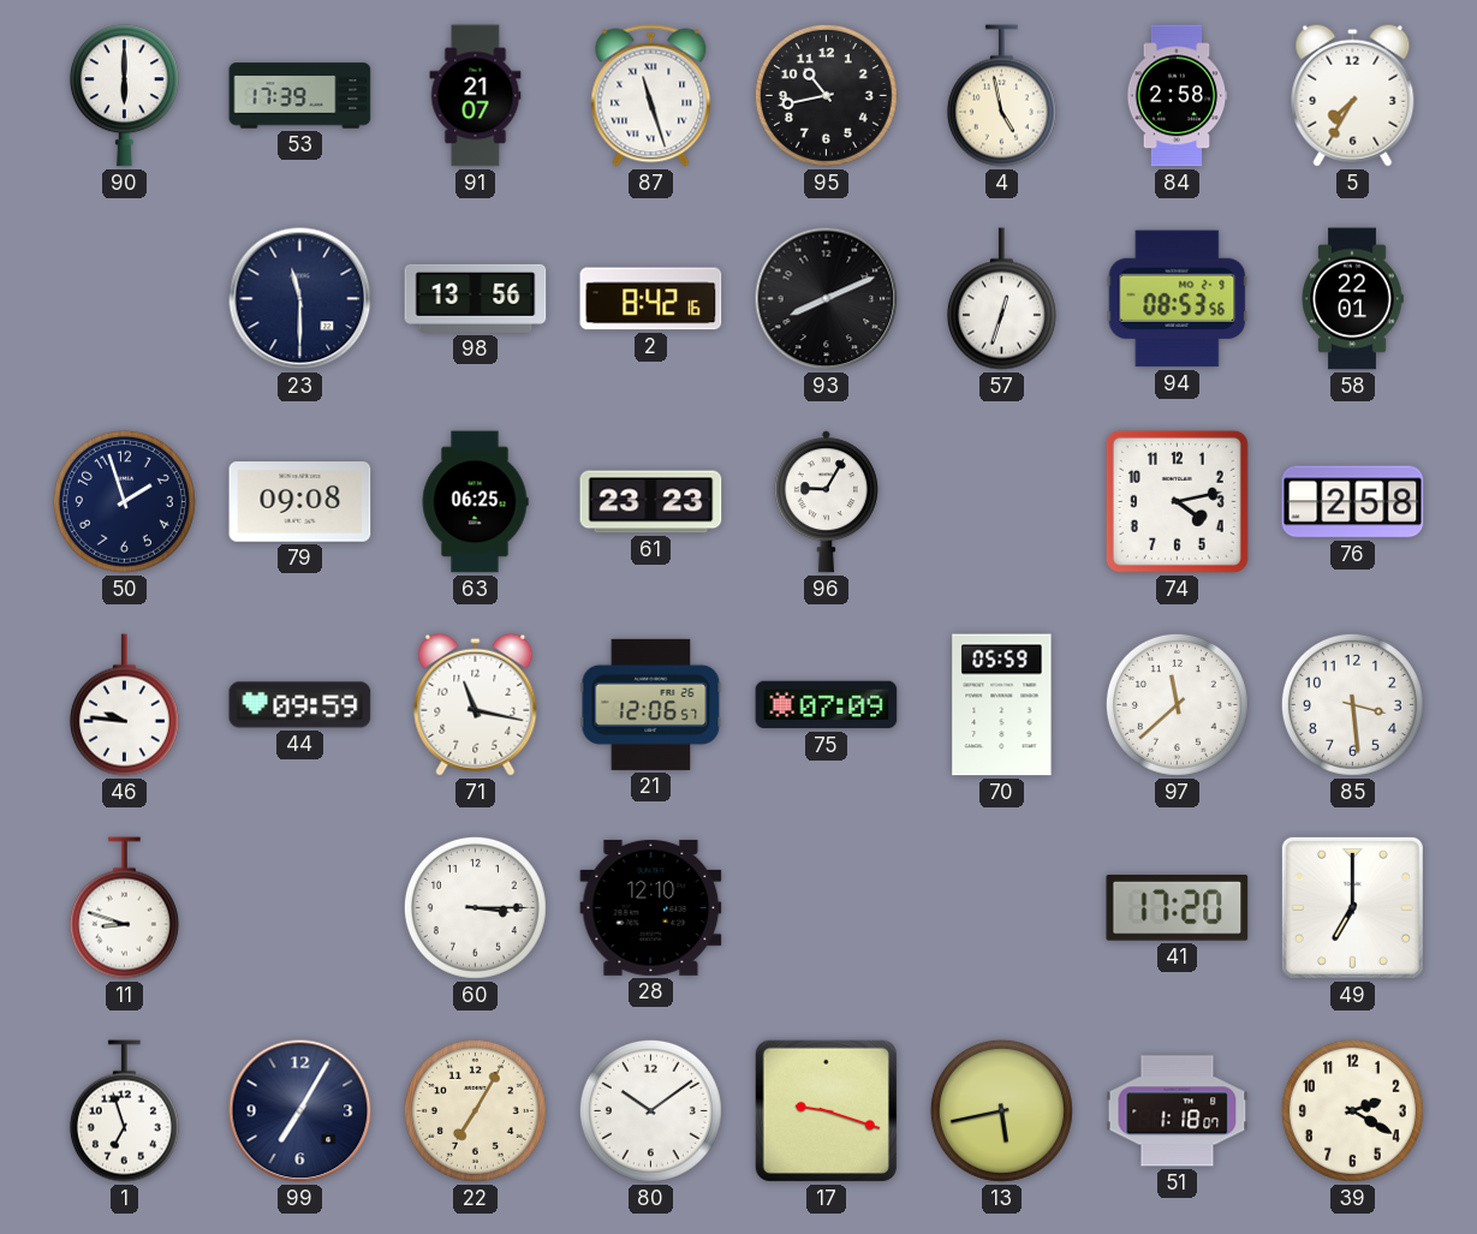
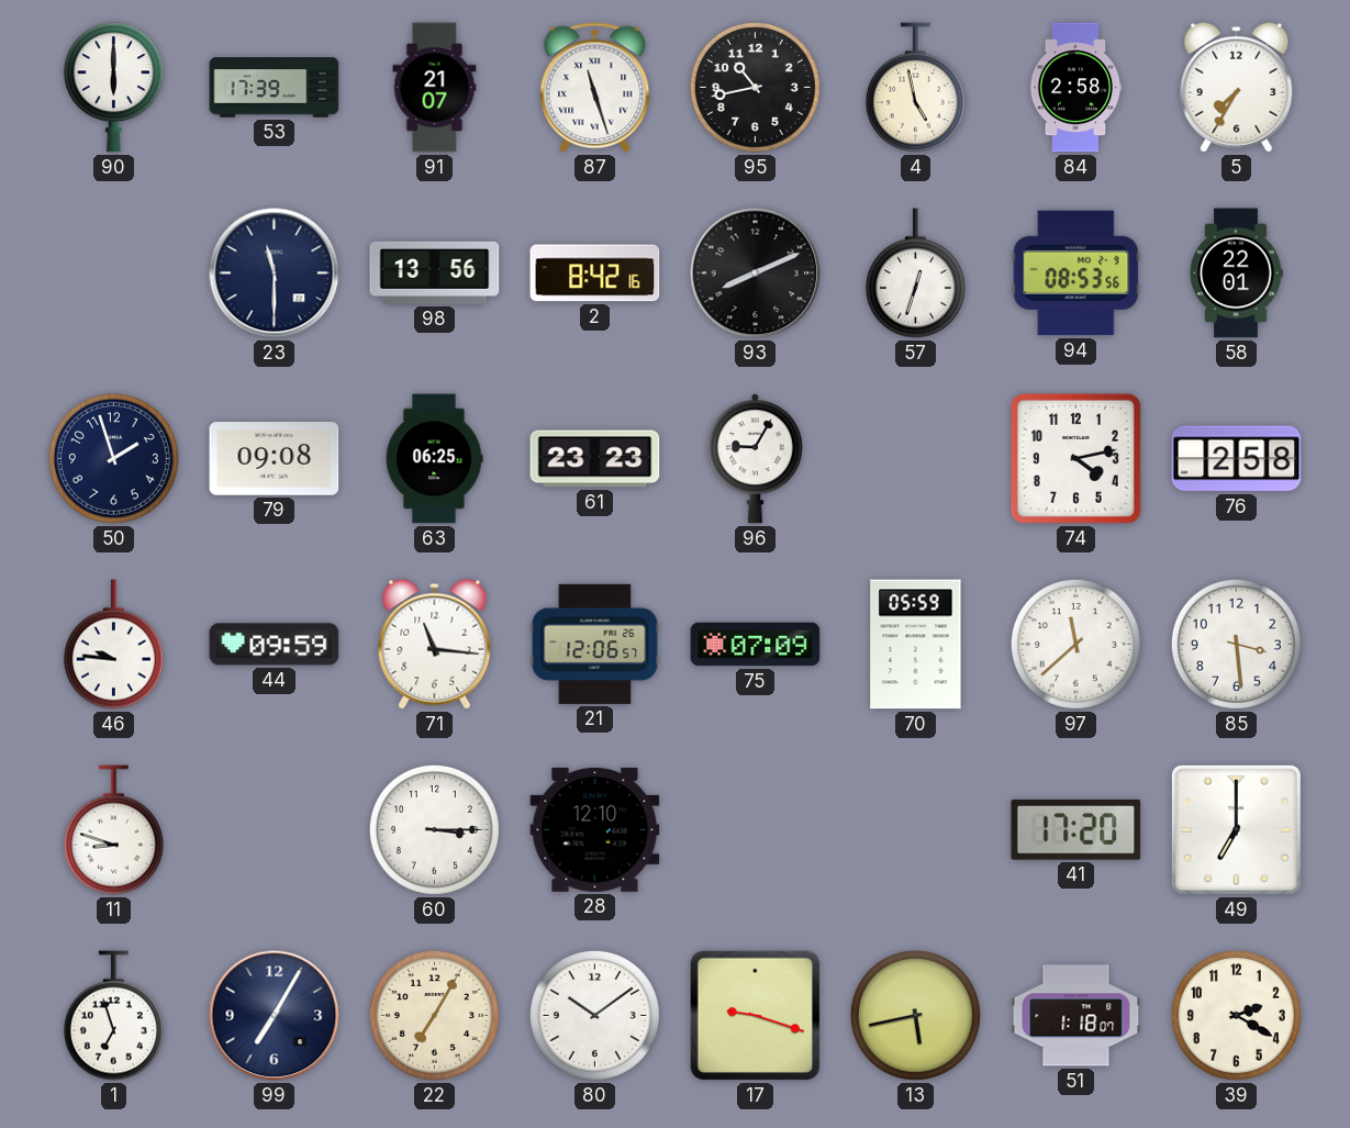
71: 11:17 -> 11:16
